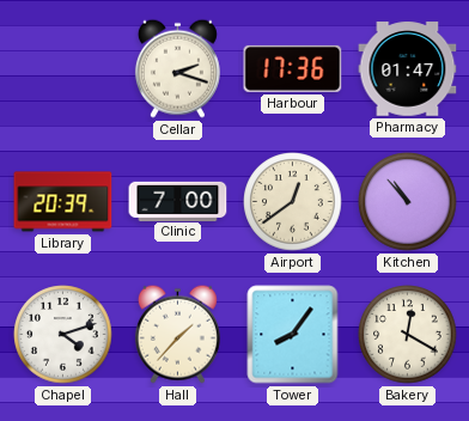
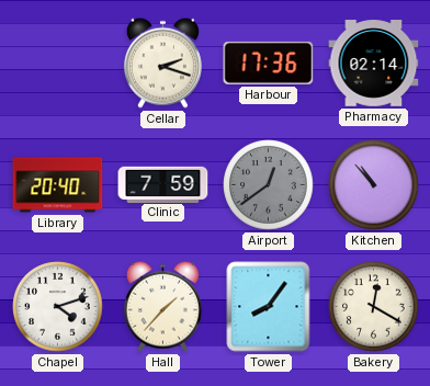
Pharmacy: 01:47 -> 02:14
Library: 20:39 -> 20:40
Clinic: 7:00 -> 7:59
Airport dial: cream -> grey
